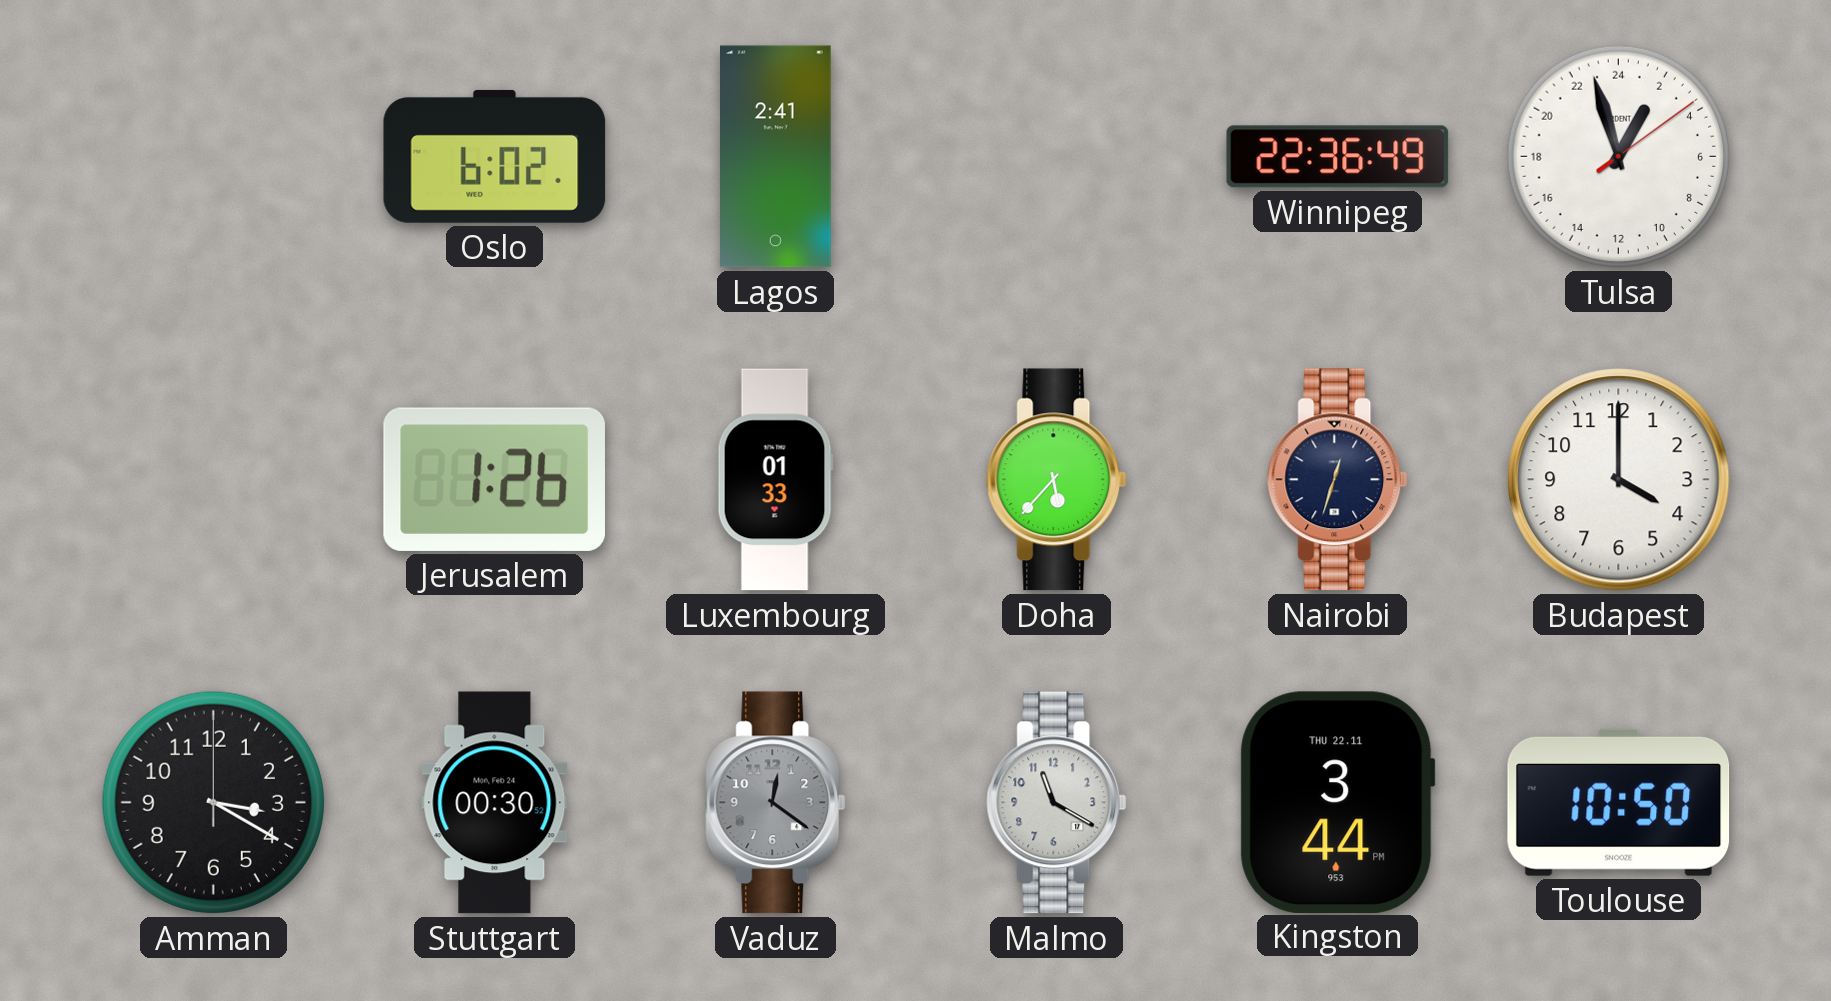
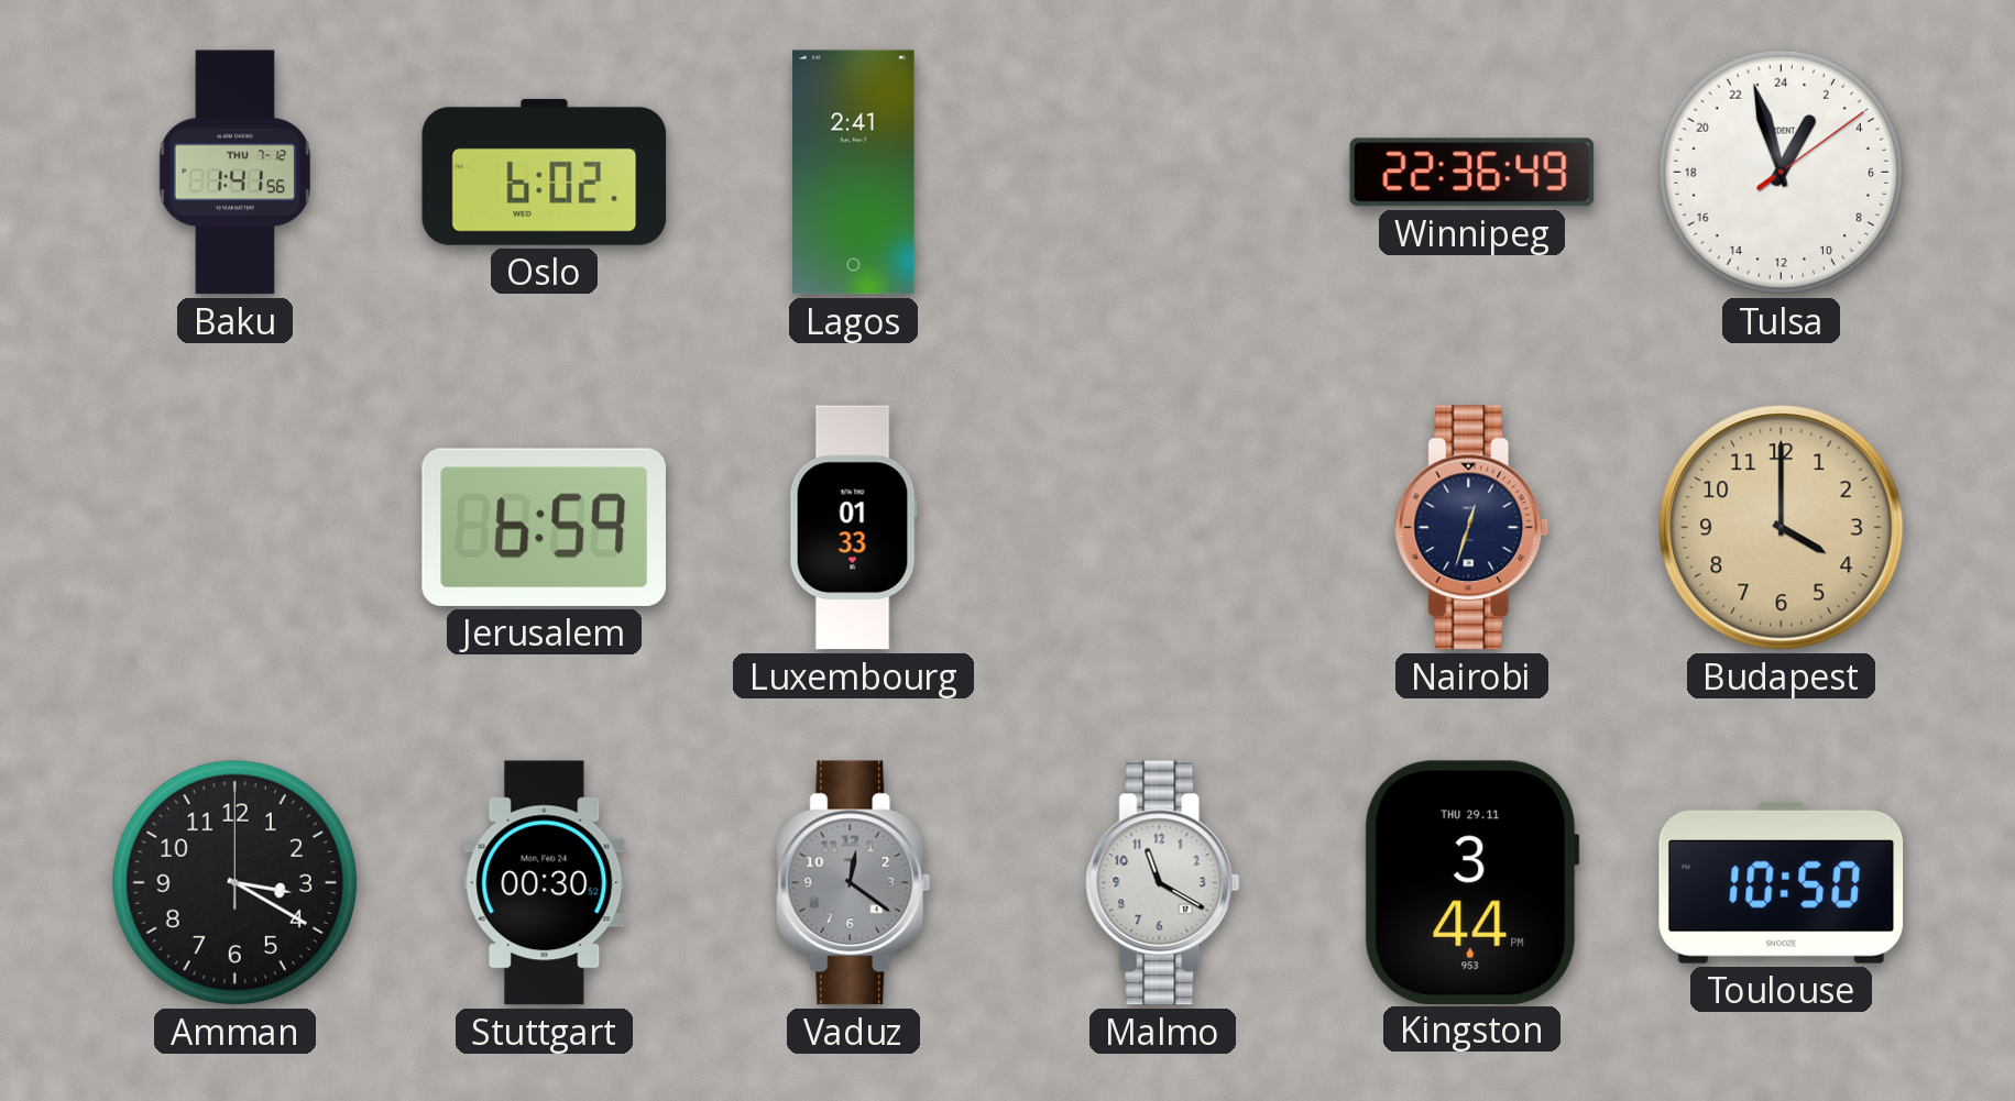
Baku: none -> 1:41
Jerusalem: 1:26 -> 6:59
Doha: 5:37 -> none
Budapest dial: white -> champagne
Kingston date: THU 22.11 -> THU 29.11
